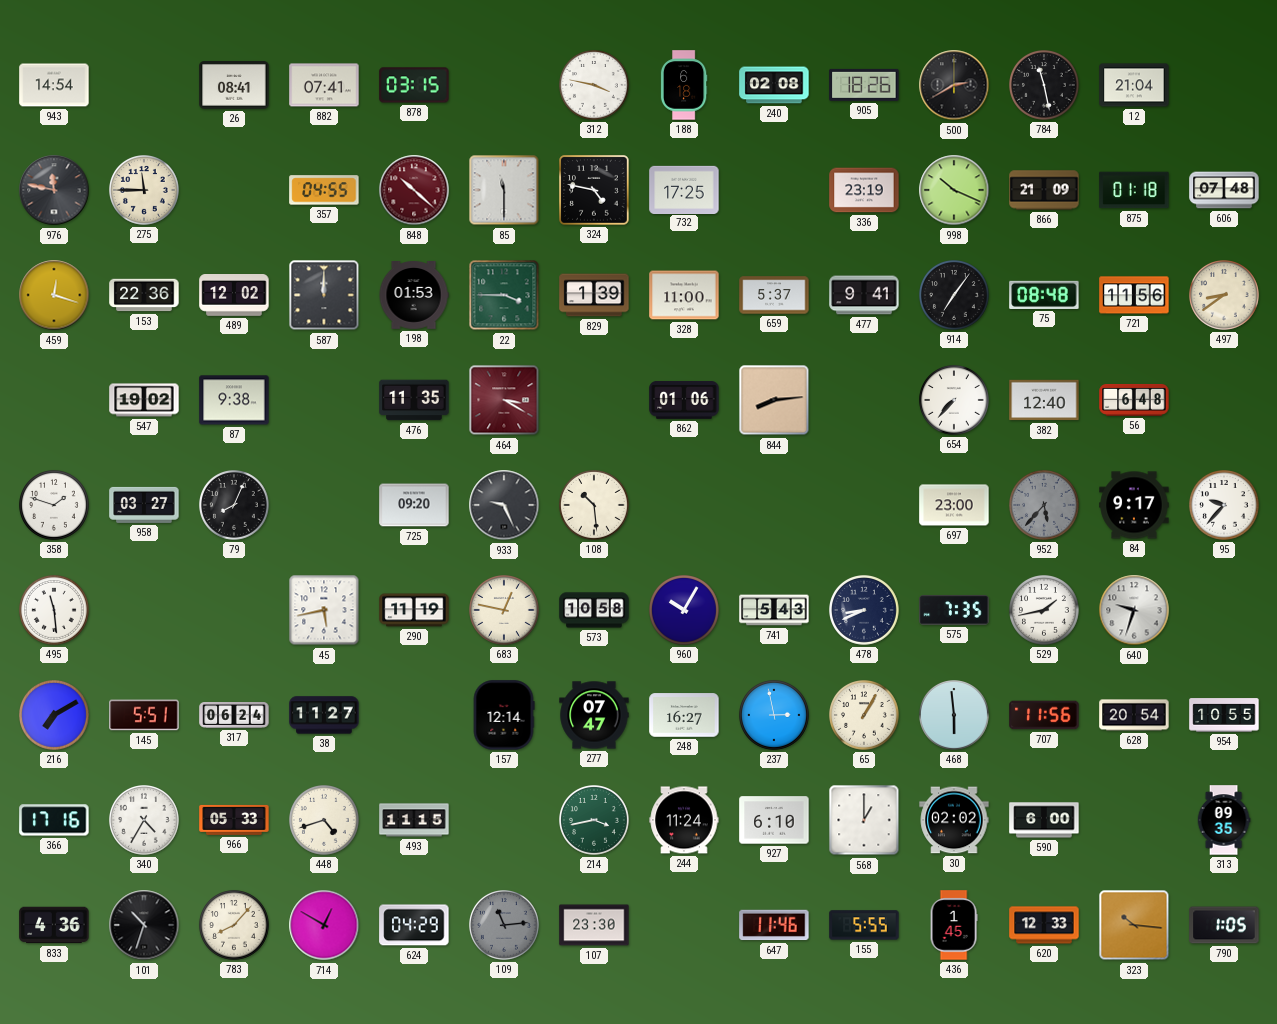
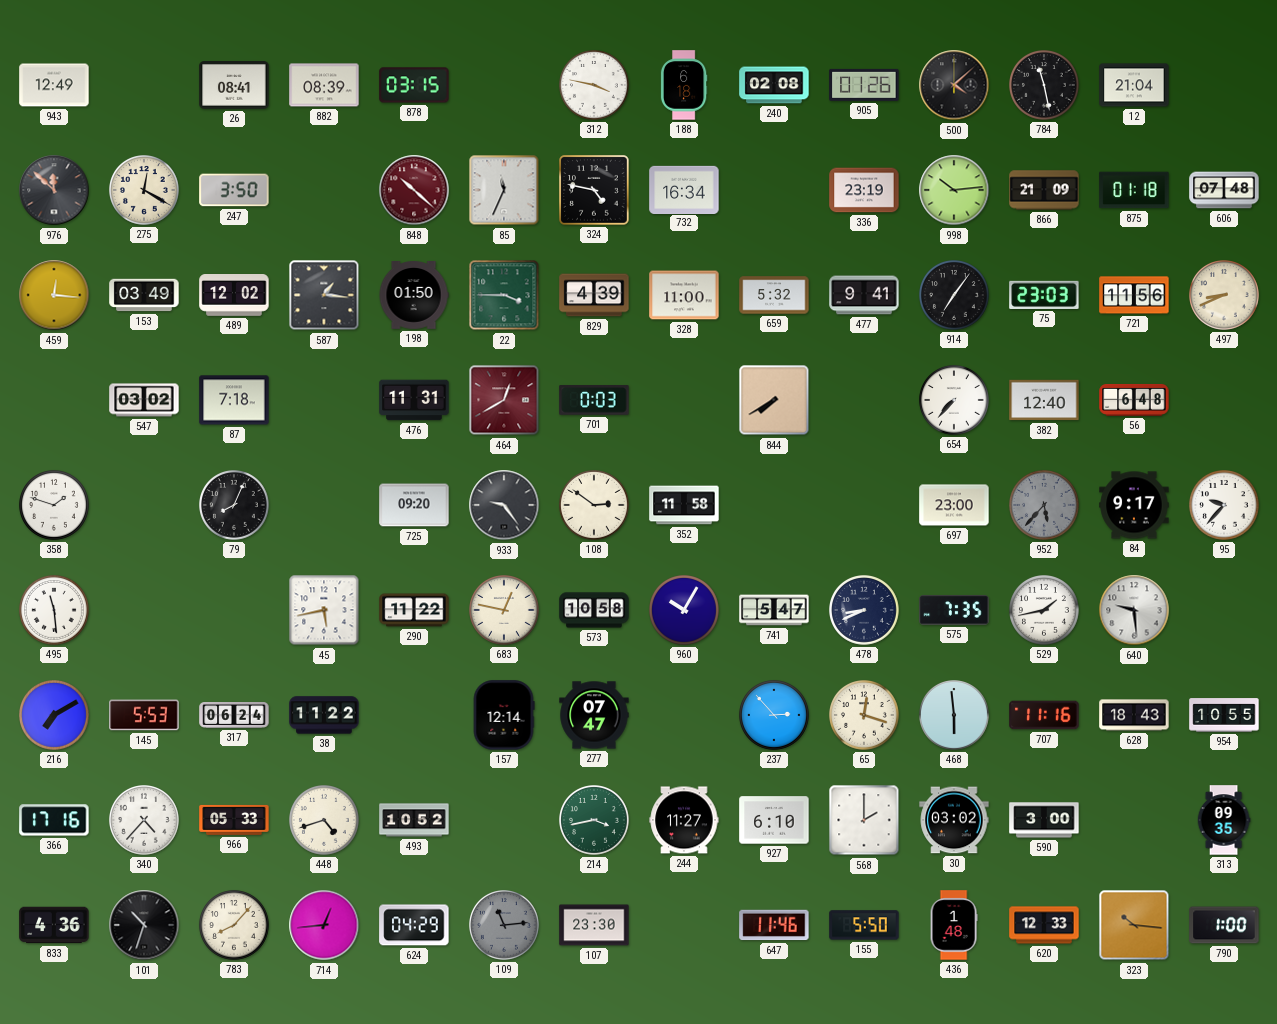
943: 14:54 -> 12:49
882: 07:41 -> 08:39
905: 18:26 -> 01:26
500: 2:40 -> 4:08
976: 11:47 -> 11:52
275: 11:45 -> 12:20
247: none -> 3:50
357: 04:55 -> none
85: 11:30 -> 11:34
732: 17:25 -> 16:34
998: 10:19 -> 10:14
459: 12:18 -> 12:16
153: 22:36 -> 03:49
587: 12:00 -> 1:16
198: 01:53 -> 01:50
829: 1:39 -> 4:39
659: 5:37 -> 5:32
75: 08:48 -> 23:03
497: 8:39 -> 8:41
547: 19:02 -> 03:02
87: 9:38 -> 7:18
476: 11:35 -> 11:31
464: 3:20 -> 12:40
701: none -> 0:03
862: 01:06 -> none
844: 8:14 -> 7:40
958: 03:27 -> none
933: 9:26 -> 9:24
108: 10:29 -> 2:51
352: none -> 11:58
290: 11:19 -> 11:22
741: 5:43 -> 5:47
640: 9:33 -> 9:29
145: 5:51 -> 5:53
38: 11:27 -> 11:22
248: 16:27 -> none
237: 2:58 -> 2:53
65: 1:05 -> 12:18
707: 11:56 -> 11:16
628: 20:54 -> 18:43
340: 4:35 -> 4:37
493: 11:15 -> 10:52
244: 11:24 -> 11:27
568: 1:00 -> 2:00
30: 02:02 -> 03:02
590: 6:00 -> 3:00
714: 12:50 -> 12:44
155: 5:55 -> 5:50
436: 1:45 -> 1:48
790: 1:05 -> 1:00
